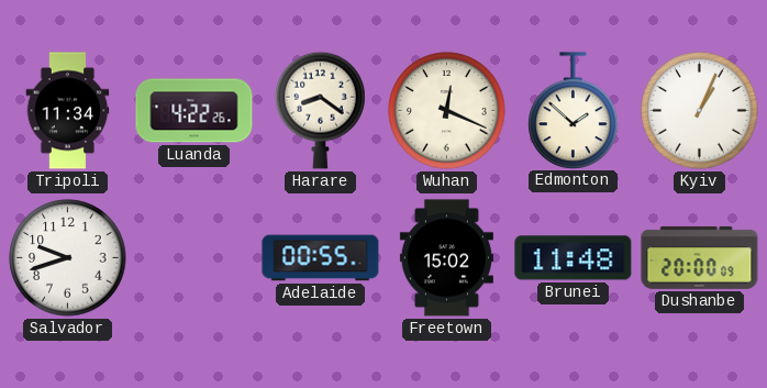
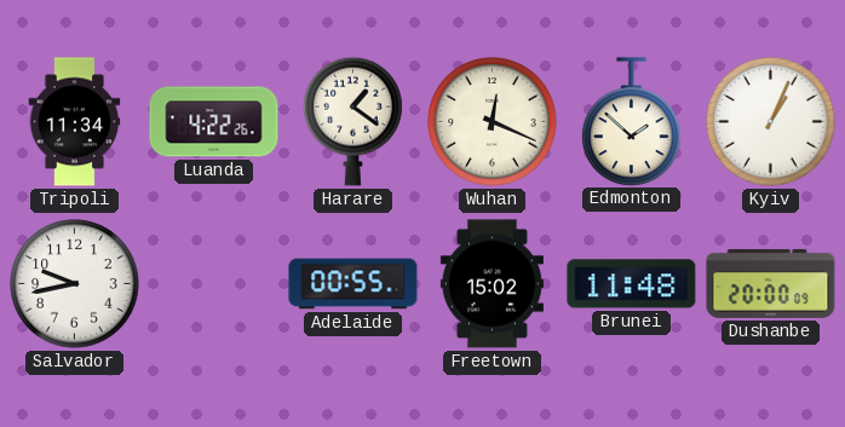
Harare: 8:21 -> 1:21
Salvador: 9:42 -> 9:43
